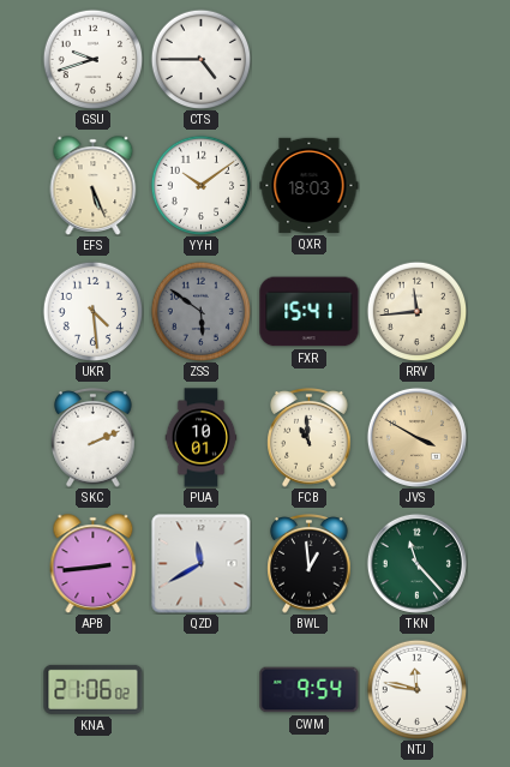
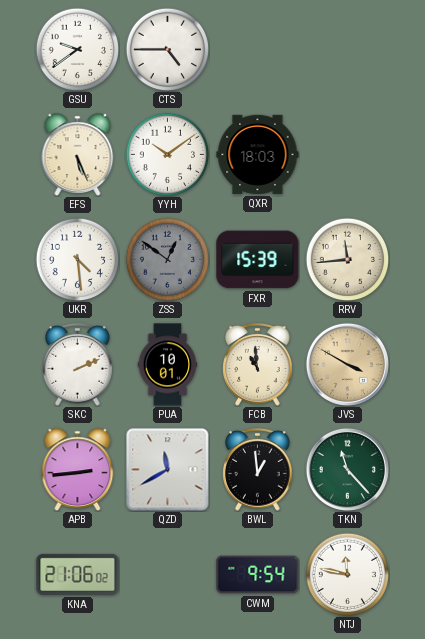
GSU: 9:42 -> 9:39
ZSS: 5:51 -> 12:51
FXR: 15:41 -> 15:39
